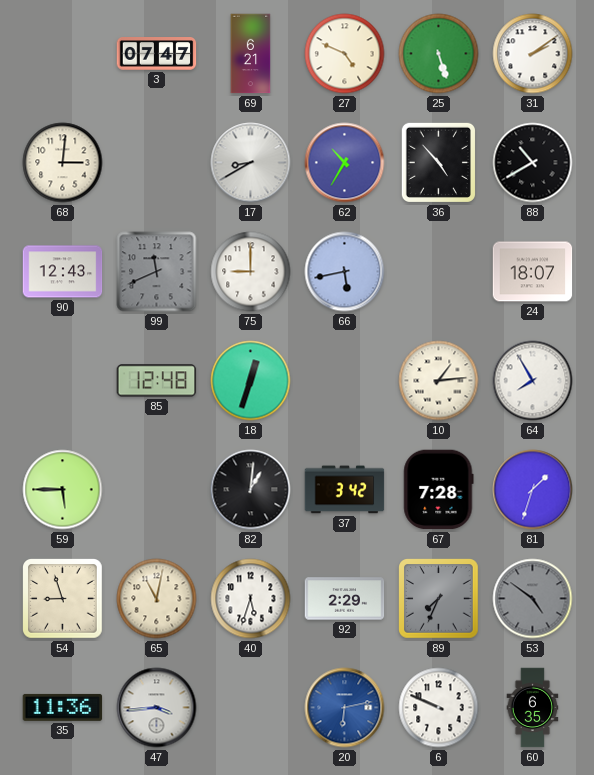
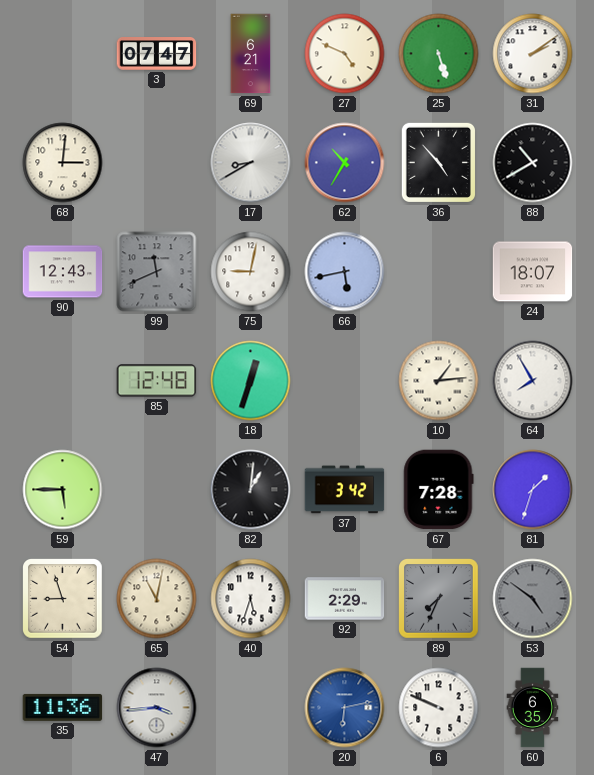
75: 9:00 -> 9:02
